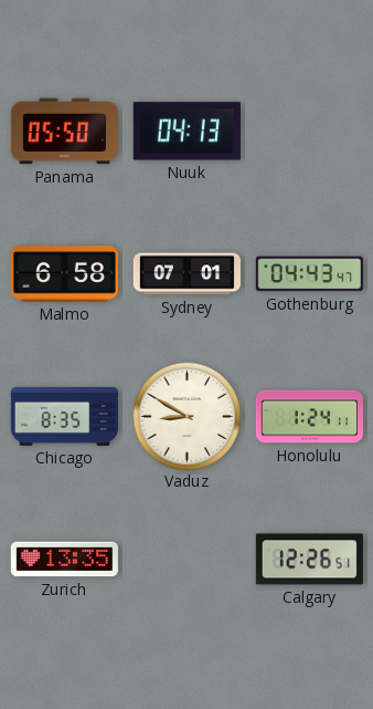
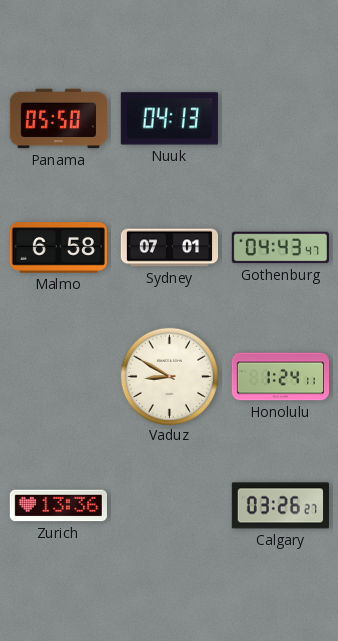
Chicago: 8:35 -> none
Zurich: 13:35 -> 13:36
Calgary: 12:26 -> 03:26
